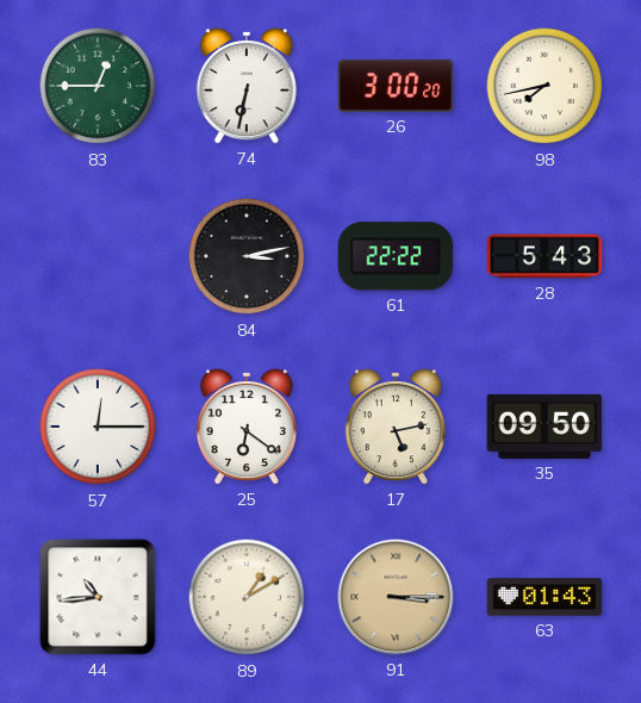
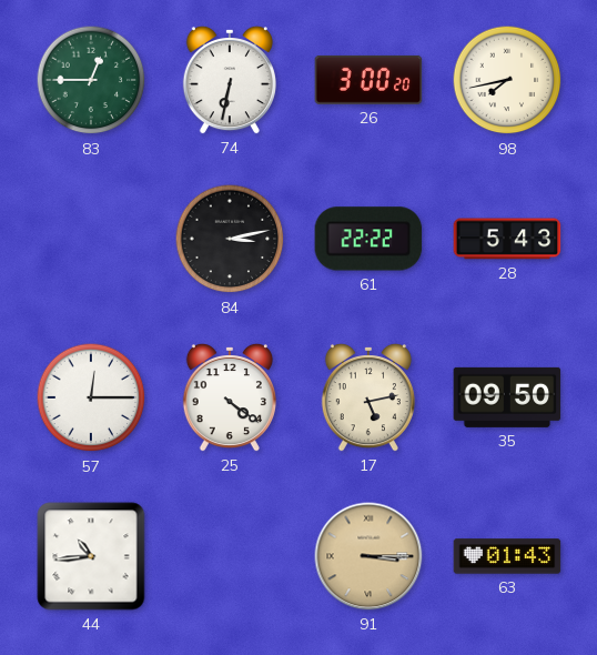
25: 6:21 -> 4:21
89: 1:10 -> none
